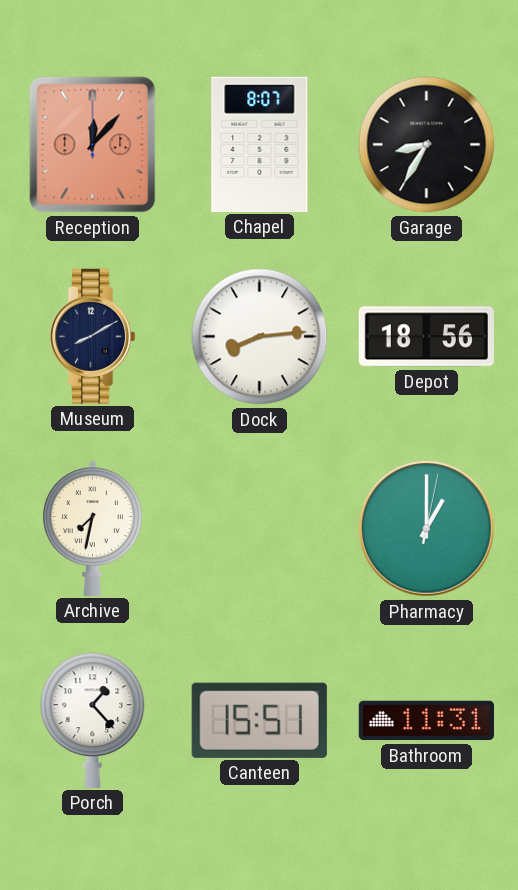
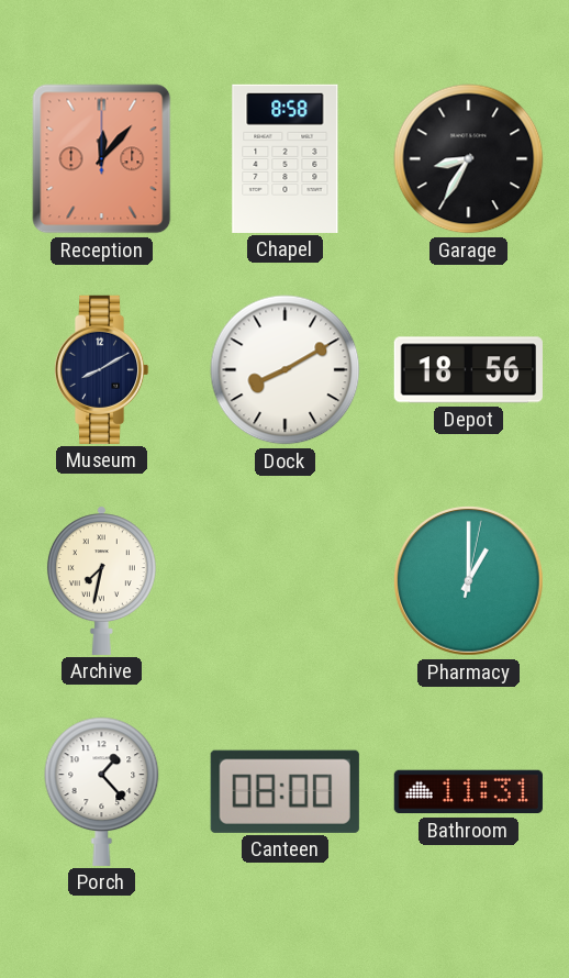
Chapel: 8:07 -> 8:58
Dock: 8:14 -> 8:10
Canteen: 15:51 -> 08:00
